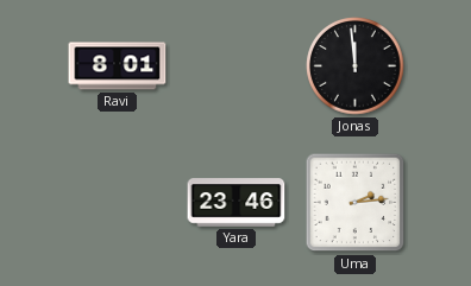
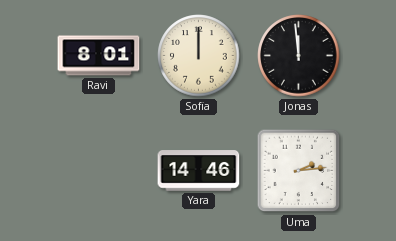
Sofia: none -> 12:00
Yara: 23:46 -> 14:46
